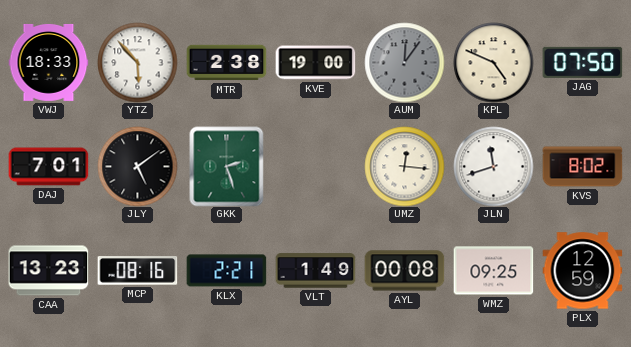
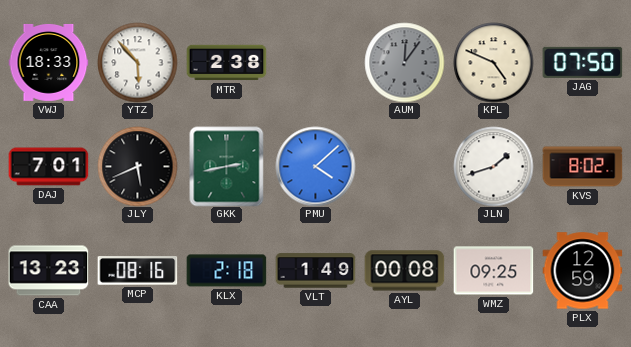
KVE: 19:00 -> none
JLY: 5:09 -> 5:41
GKK: 2:27 -> 2:43
PMU: none -> 4:08
UMZ: 12:16 -> none
JLN: 11:42 -> 1:42
KLX: 2:21 -> 2:18
